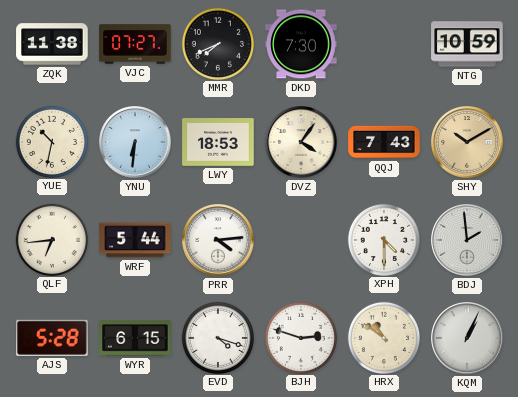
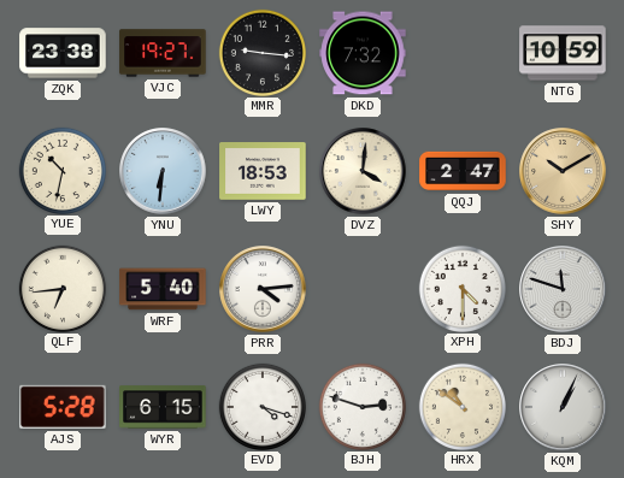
ZQK: 11:38 -> 23:38
VJC: 07:27 -> 19:27
MMR: 7:41 -> 9:16
DKD: 7:30 -> 7:32
DVZ: 4:06 -> 4:01
QQJ: 7:43 -> 2:47
WRF: 5:44 -> 5:40
BDJ: 1:59 -> 11:48
